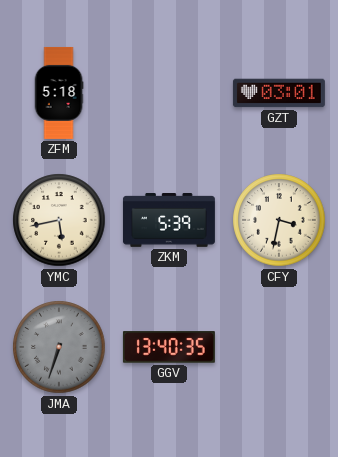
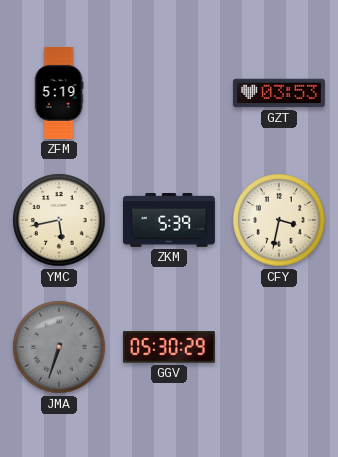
ZFM: 5:18 -> 5:19
GZT: 03:01 -> 03:53
GGV: 13:40 -> 05:30
